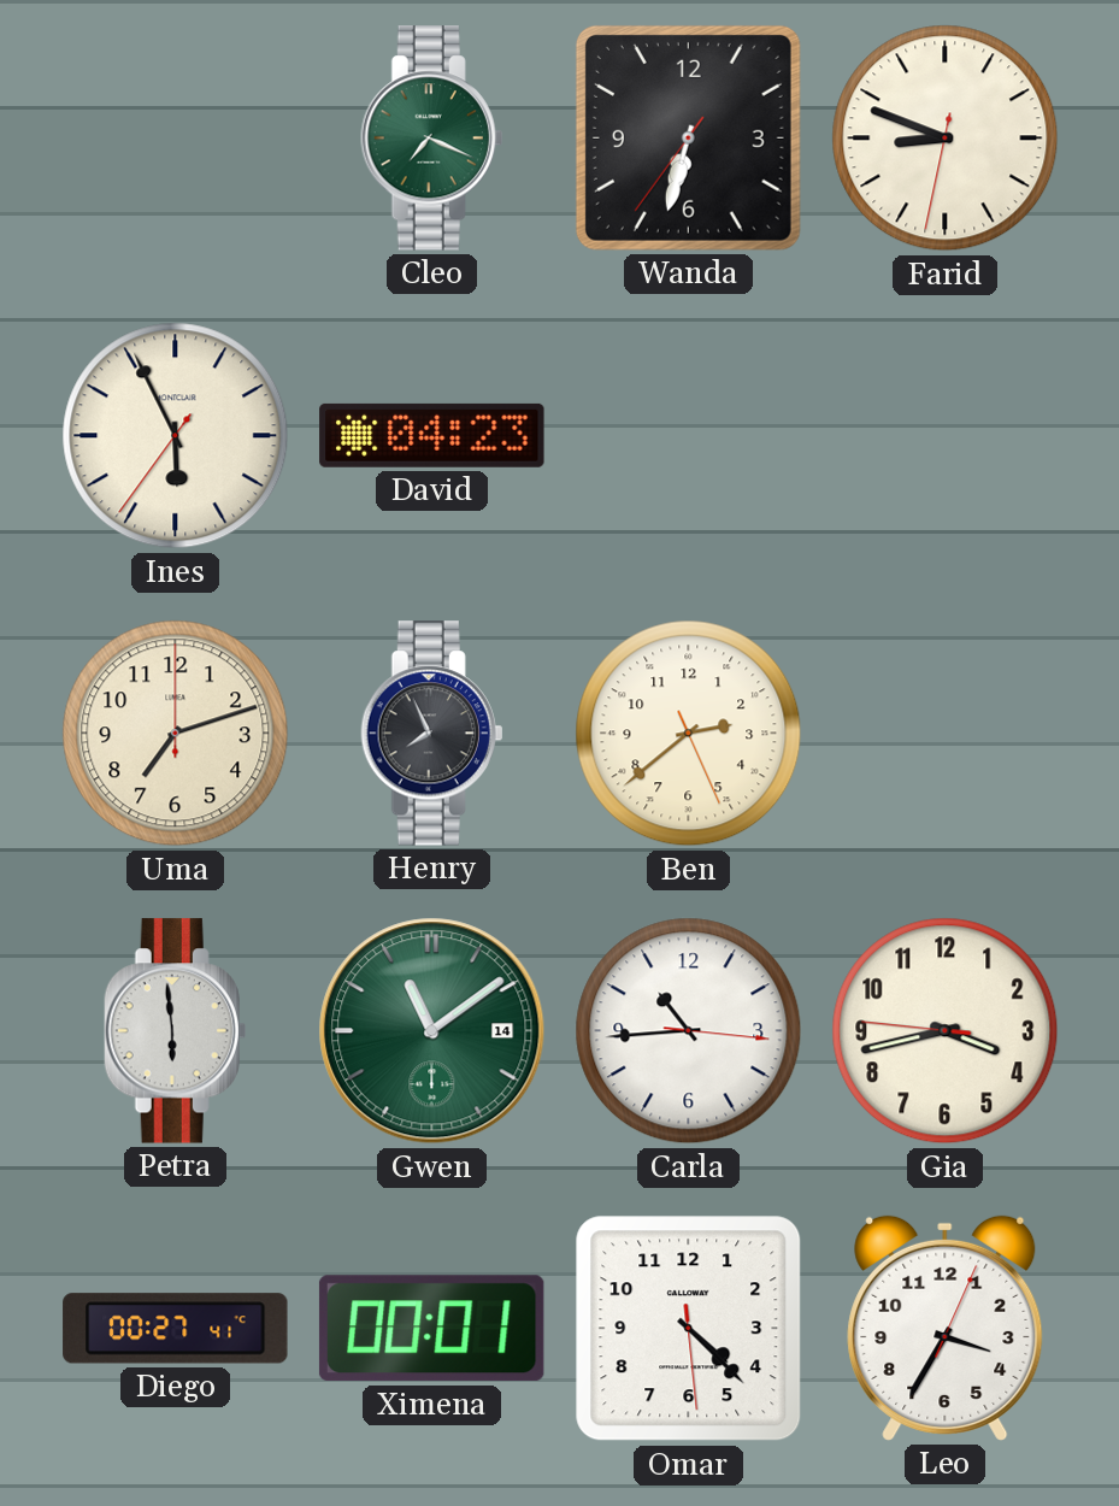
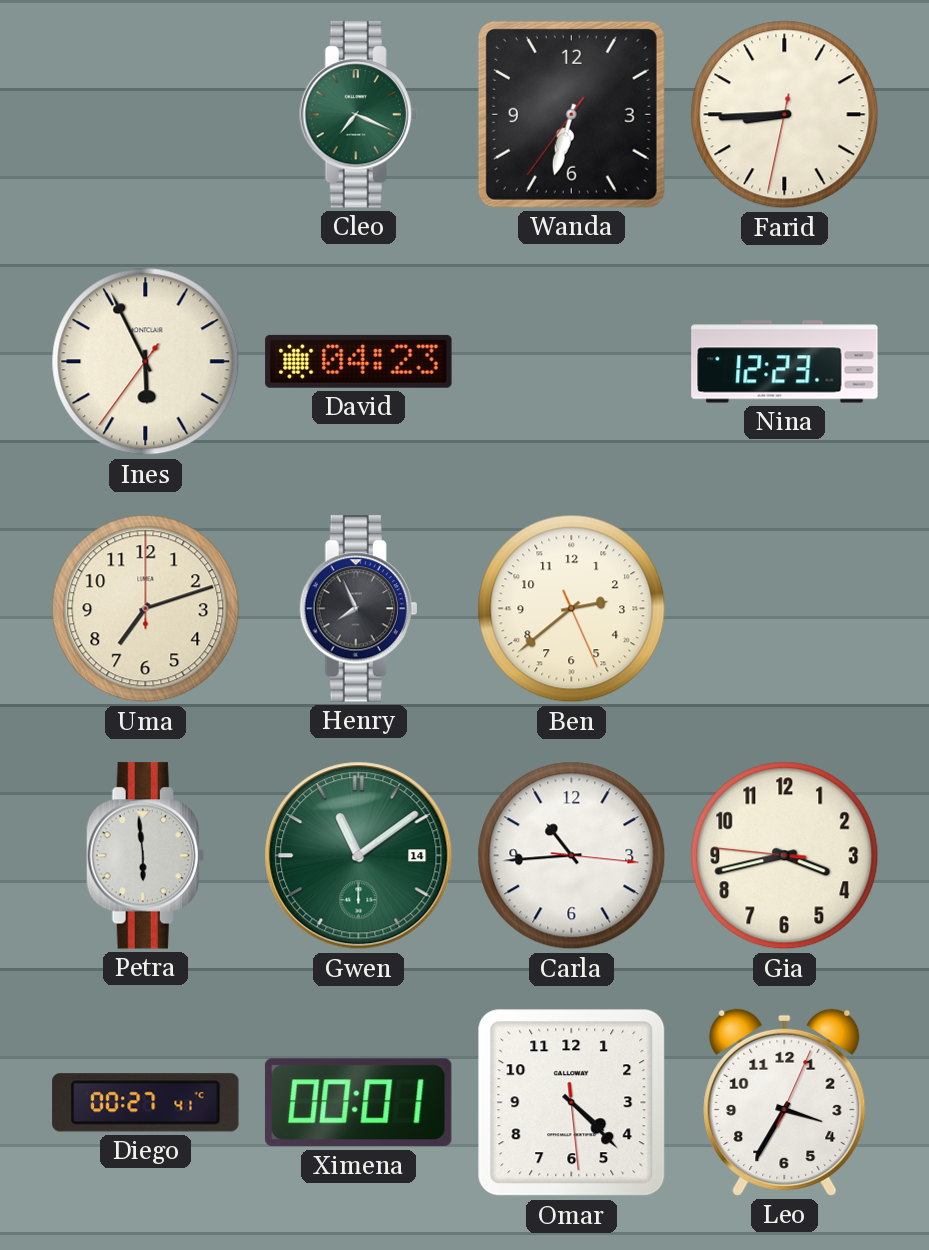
Farid: 8:48 -> 8:44
Nina: none -> 12:23
